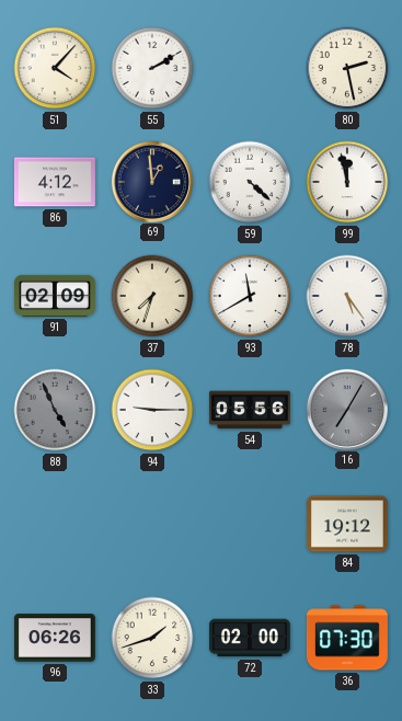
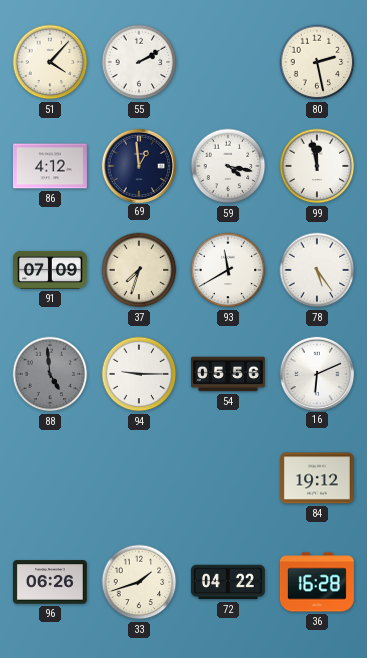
59: 4:22 -> 4:17
91: 02:09 -> 07:09
88: 4:56 -> 4:59
16: 7:05 -> 6:11
16 dial: grey -> white
72: 02:00 -> 04:22
36: 07:30 -> 16:28
